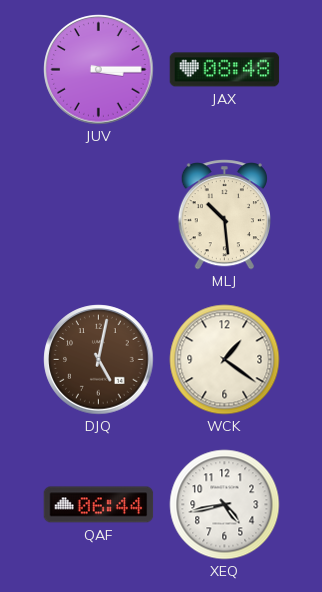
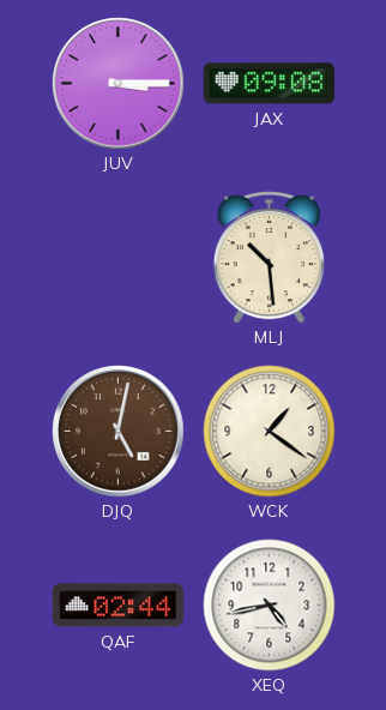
JAX: 08:48 -> 09:08
QAF: 06:44 -> 02:44
